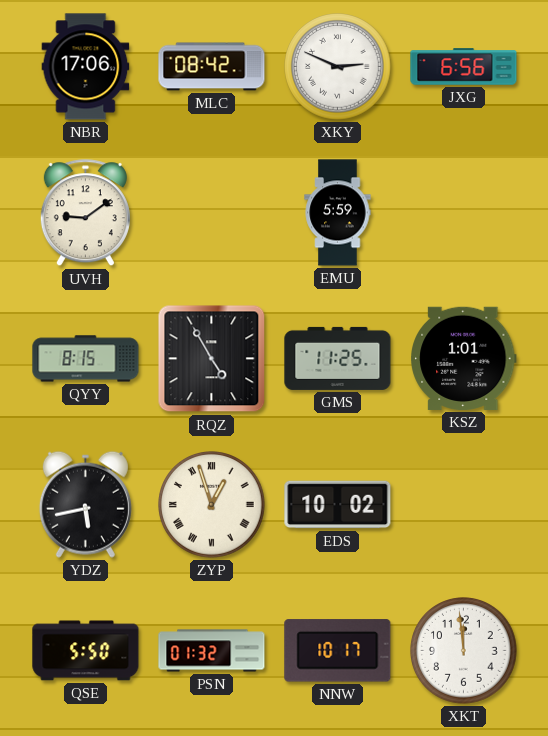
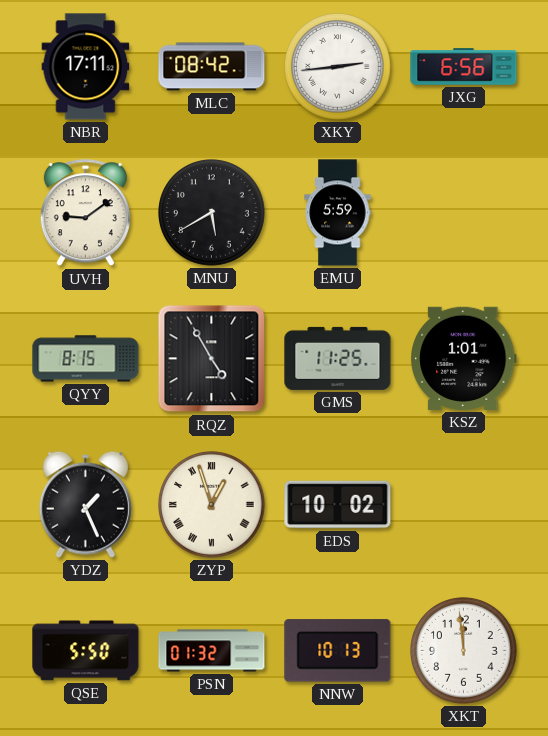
NBR: 17:06 -> 17:11
XKY: 2:49 -> 2:44
MNU: none -> 5:40
YDZ: 5:43 -> 1:26
NNW: 10:17 -> 10:13
